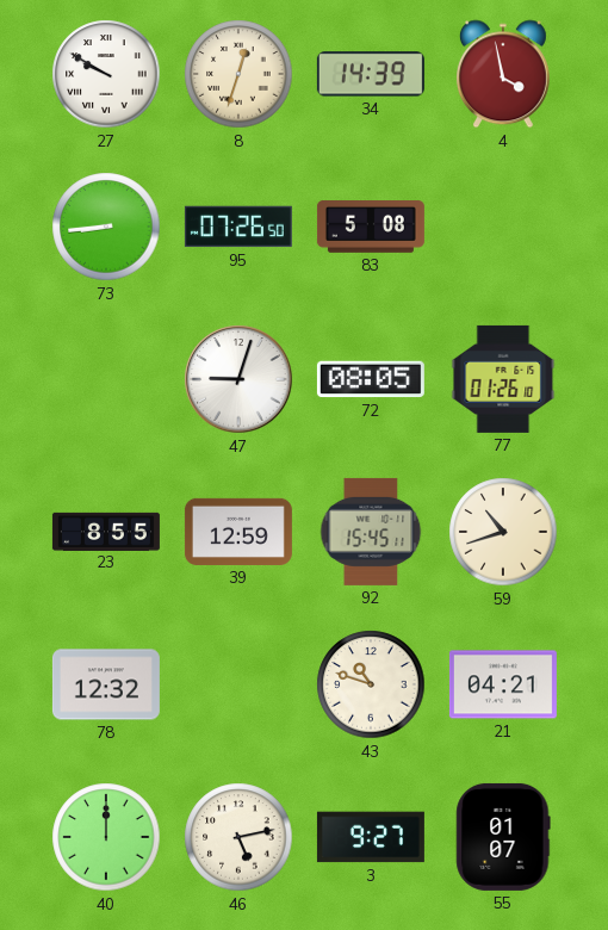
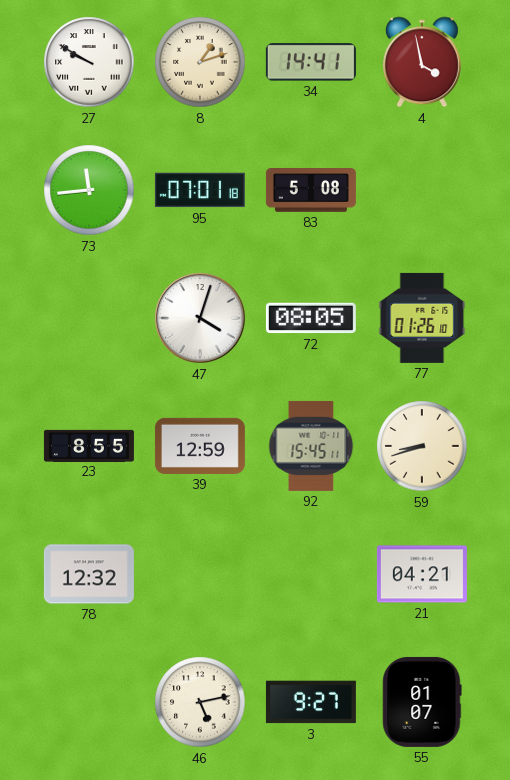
8: 12:33 -> 1:12
34: 14:39 -> 14:41
73: 8:44 -> 11:44
95: 07:26 -> 07:01
47: 9:03 -> 4:03
59: 10:42 -> 8:42
43: 10:48 -> none
40: 12:00 -> none
